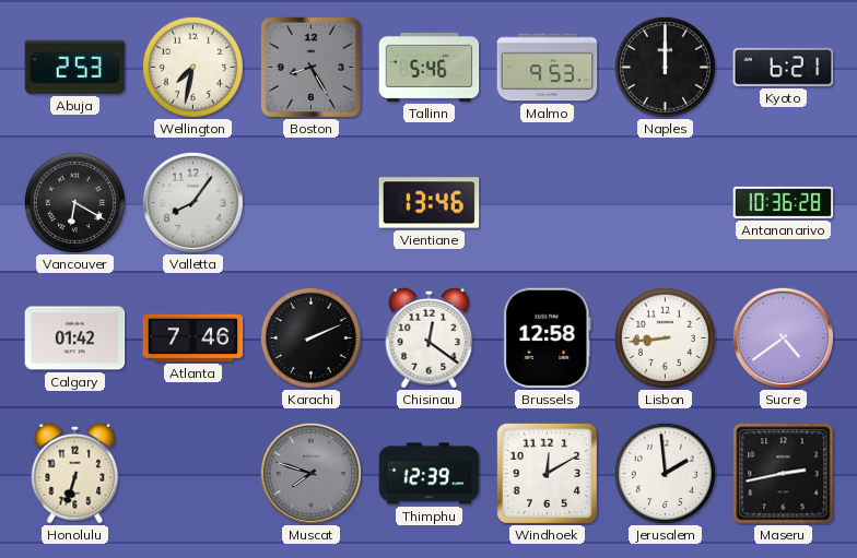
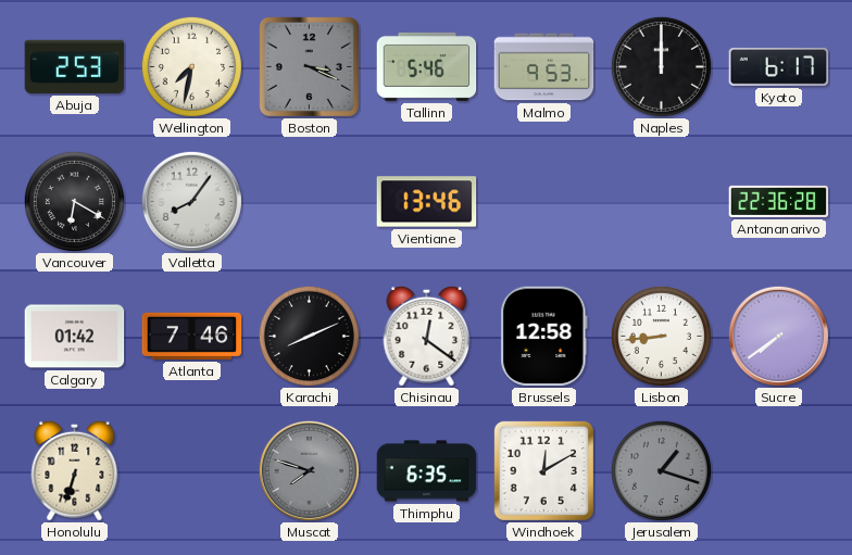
Boston: 8:25 -> 3:19
Kyoto: 6:21 -> 6:17
Antananarivo: 10:36 -> 22:36
Karachi: 2:11 -> 8:11
Sucre: 4:39 -> 7:39
Thimphu: 12:39 -> 6:35
Jerusalem: 1:59 -> 1:18
Jerusalem dial: white -> grey
Maseru: 2:43 -> none
